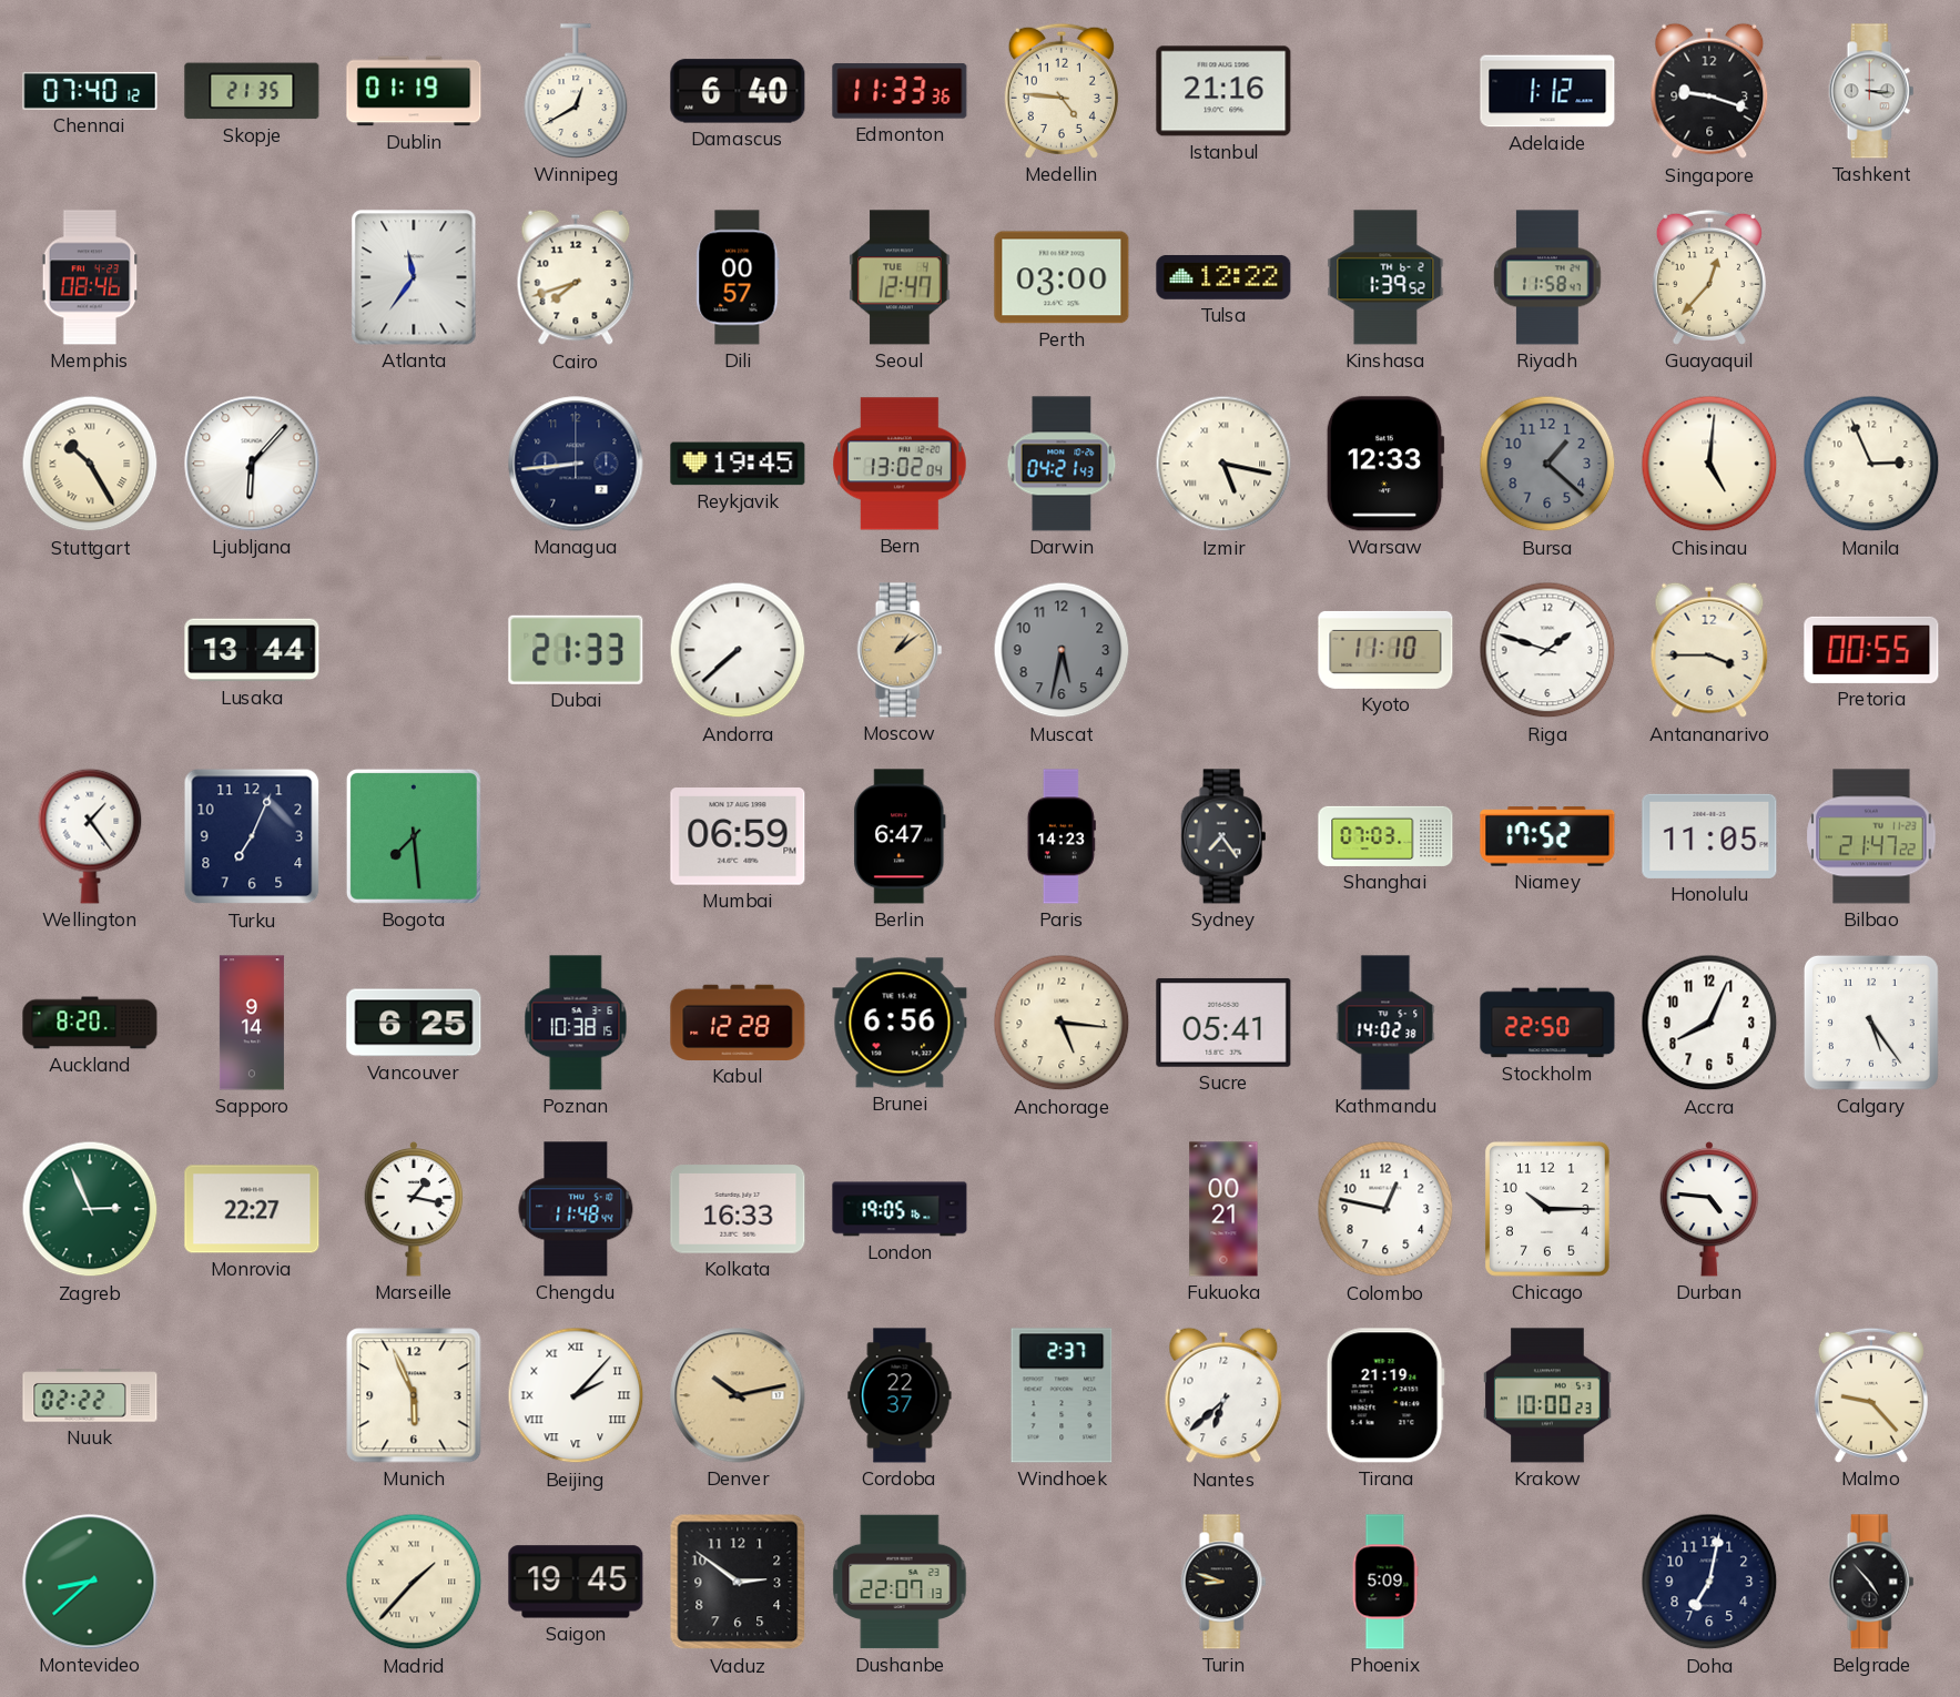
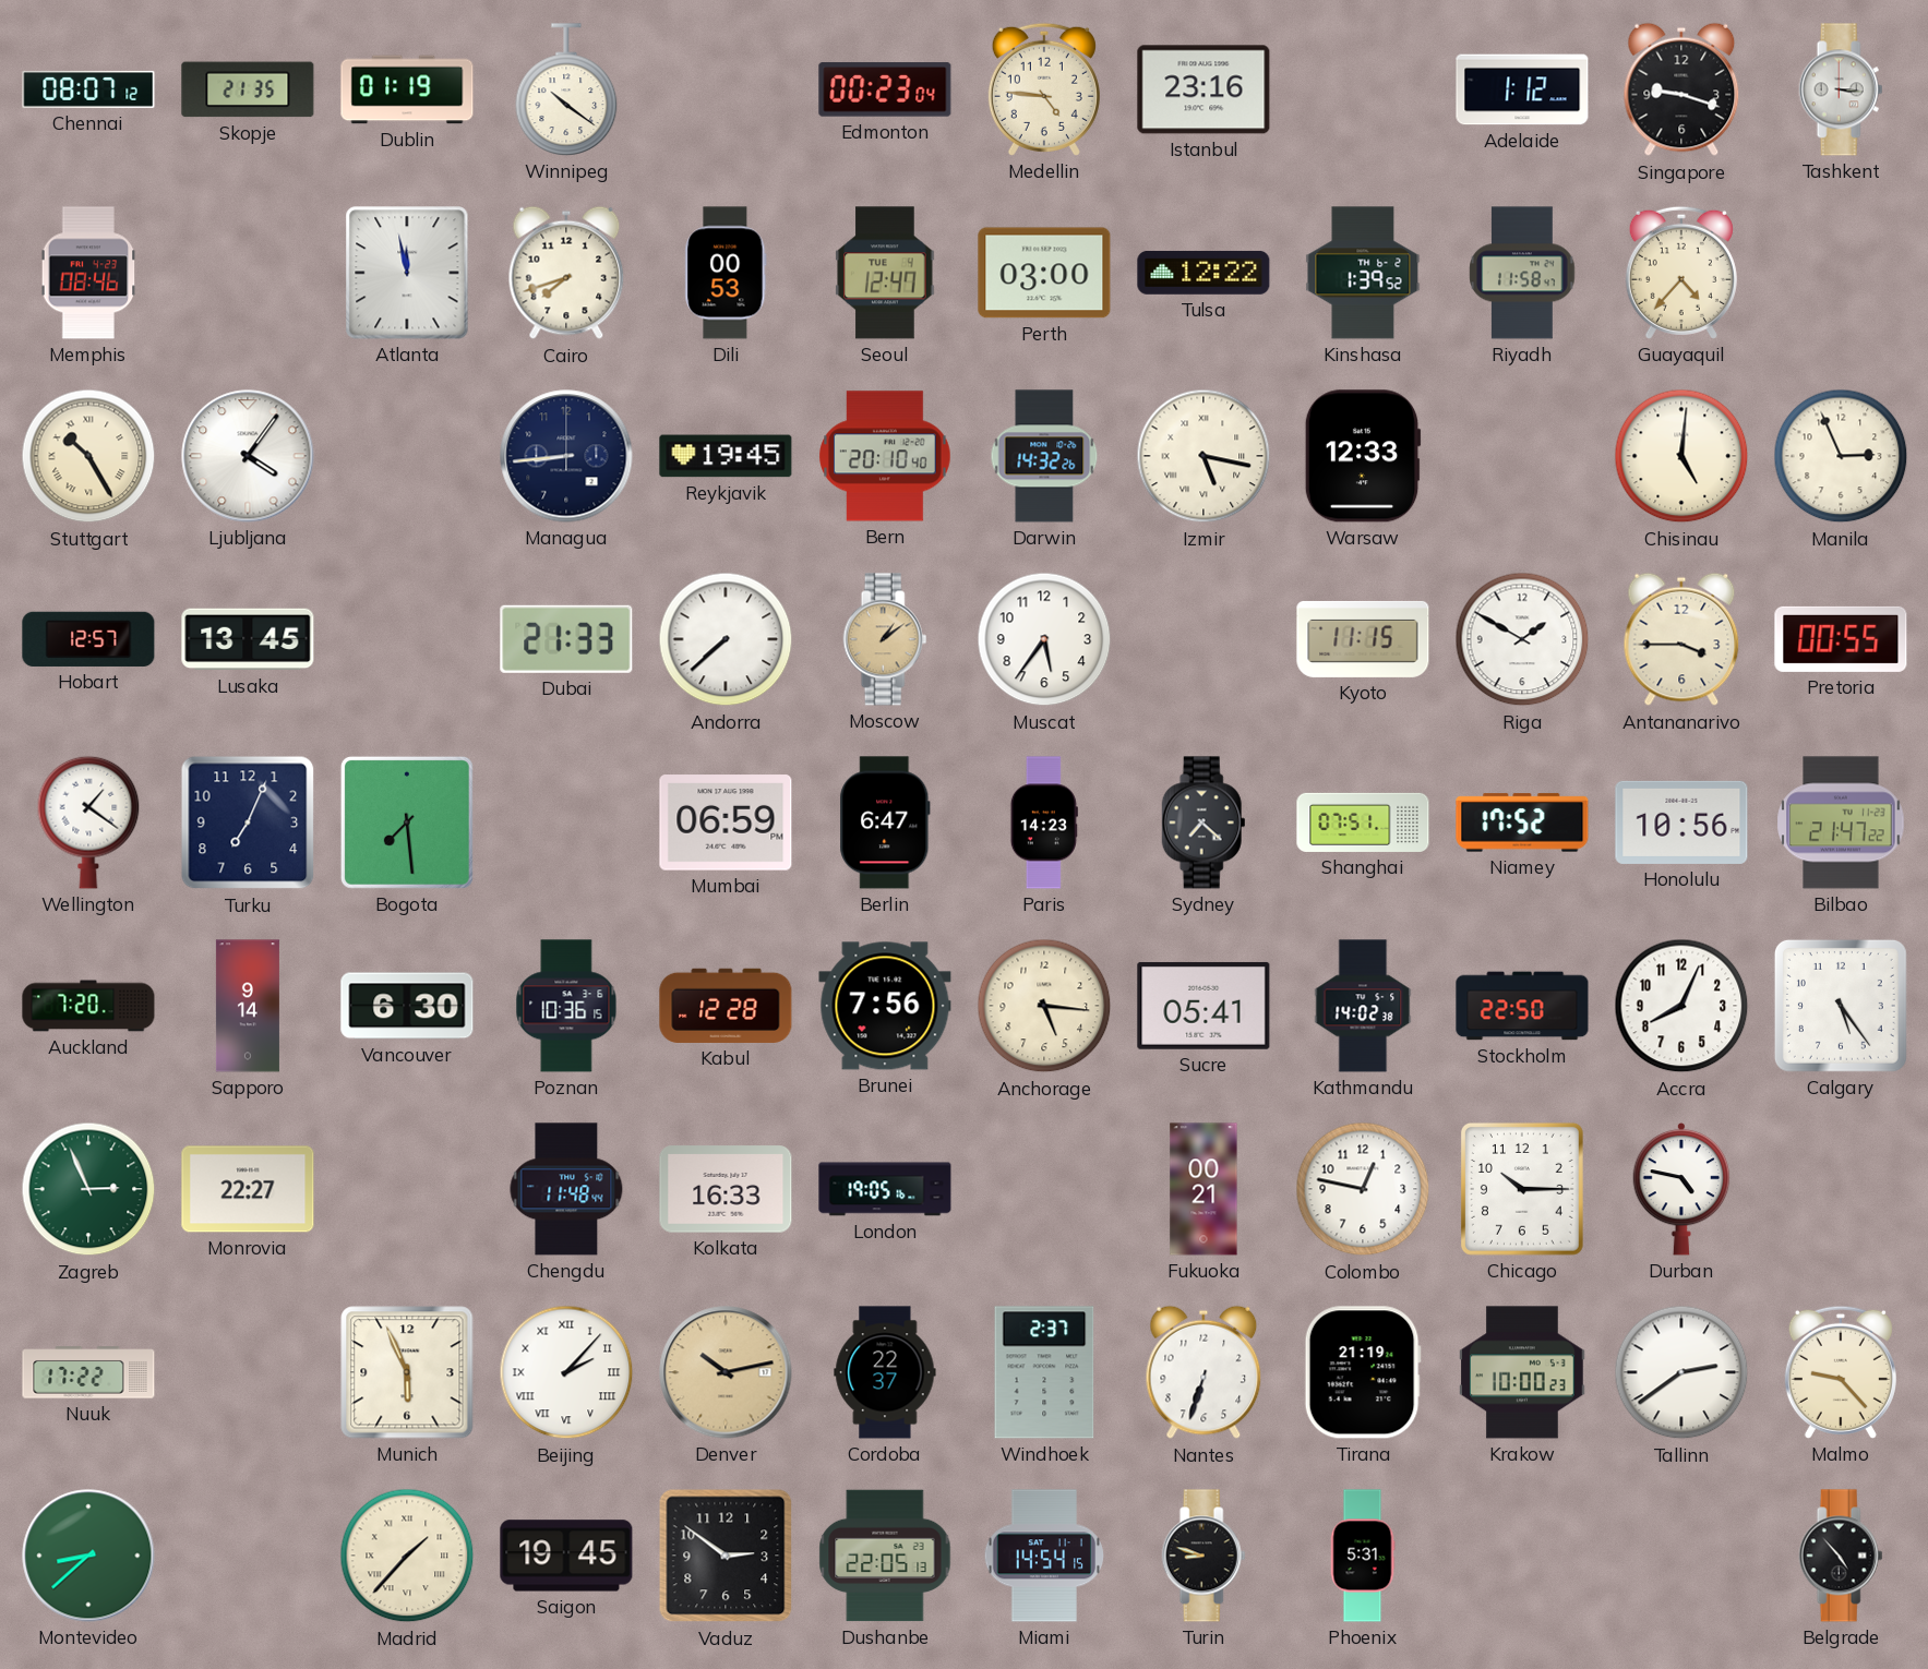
Chennai: 07:40 -> 08:07
Winnipeg: 12:40 -> 10:21
Damascus: 6:40 -> none
Edmonton: 11:33 -> 00:23
Istanbul: 21:16 -> 23:16
Atlanta: 11:36 -> 11:58
Dili: 00:57 -> 00:53
Guayaquil: 12:37 -> 4:37
Ljubljana: 6:07 -> 4:06
Bern: 13:02 -> 20:10
Darwin: 04:21 -> 14:32
Bursa: 1:22 -> none
Hobart: none -> 12:57
Lusaka: 13:44 -> 13:45
Muscat: 5:32 -> 5:36
Muscat dial: grey -> white
Kyoto: 11:10 -> 11:15
Riga: 1:48 -> 1:50
Wellington: 1:24 -> 1:21
Sydney: 7:24 -> 7:22
Shanghai: 07:03 -> 07:51
Honolulu: 11:05 -> 10:56
Auckland: 8:20 -> 7:20
Vancouver: 6:25 -> 6:30
Poznan: 10:38 -> 10:36
Brunei: 6:56 -> 7:56
Marseille: 1:17 -> none
Durban: 4:46 -> 4:47
Nuuk: 02:22 -> 17:22
Nantes: 6:38 -> 6:33
Tallinn: none -> 2:39
Dushanbe: 22:07 -> 22:05
Miami: none -> 14:54
Phoenix: 5:09 -> 5:31
Doha: 7:02 -> none
